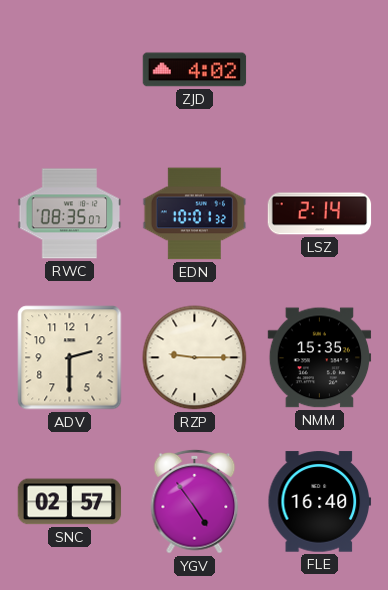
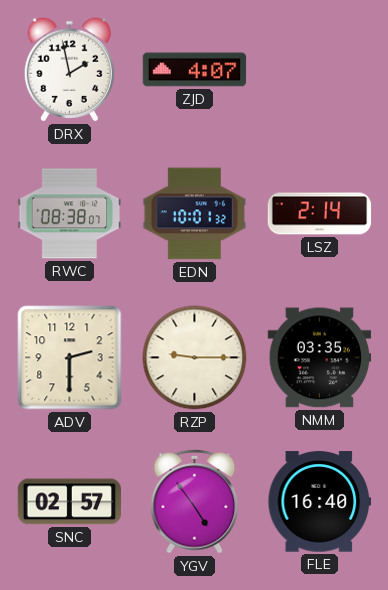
DRX: none -> 1:58
ZJD: 4:02 -> 4:07
RWC: 08:35 -> 08:38
NMM: 15:35 -> 03:35
